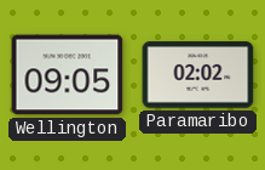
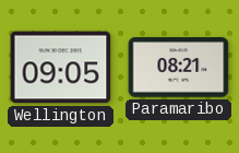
Paramaribo: 02:02 -> 08:21
